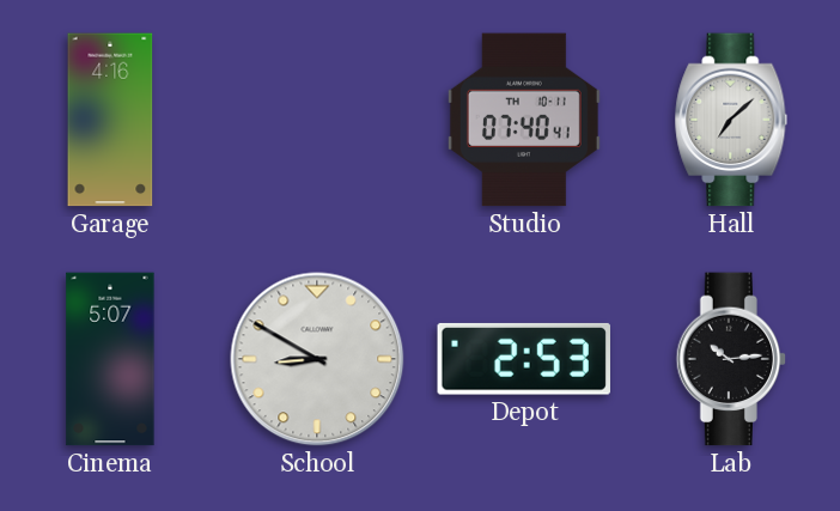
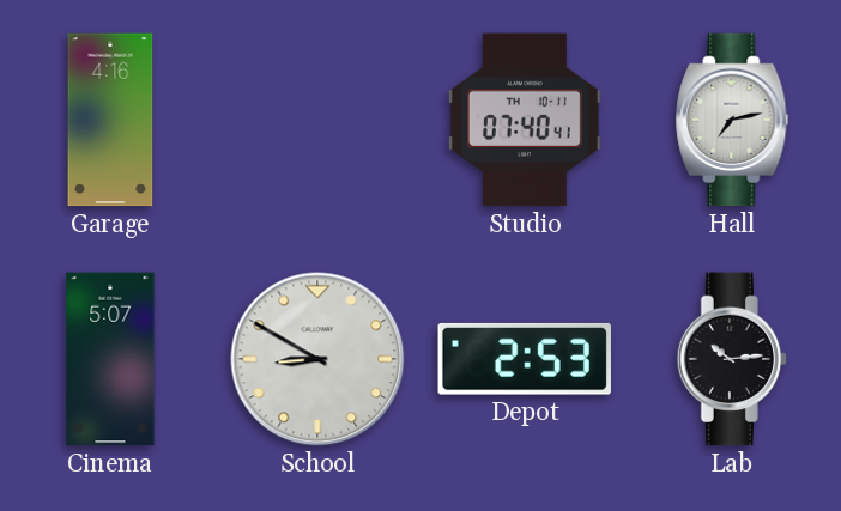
Hall: 7:08 -> 7:13
